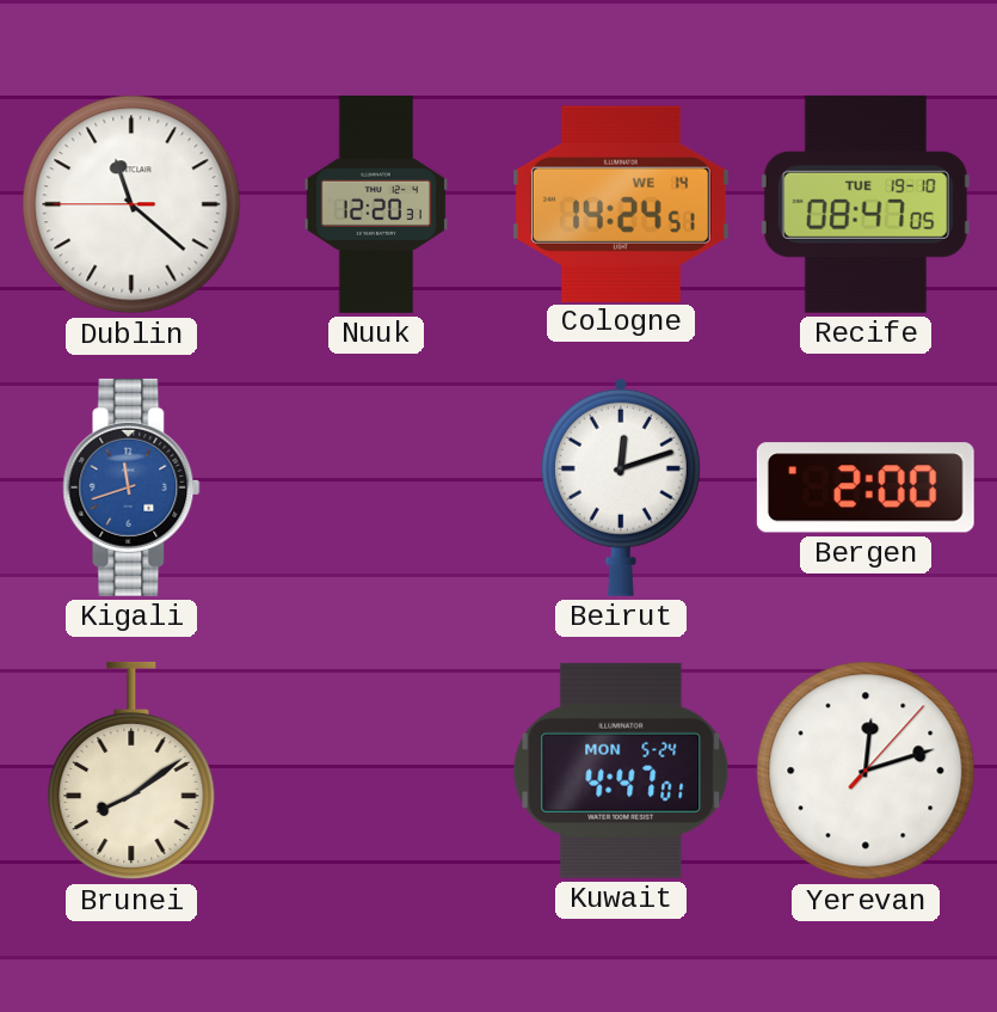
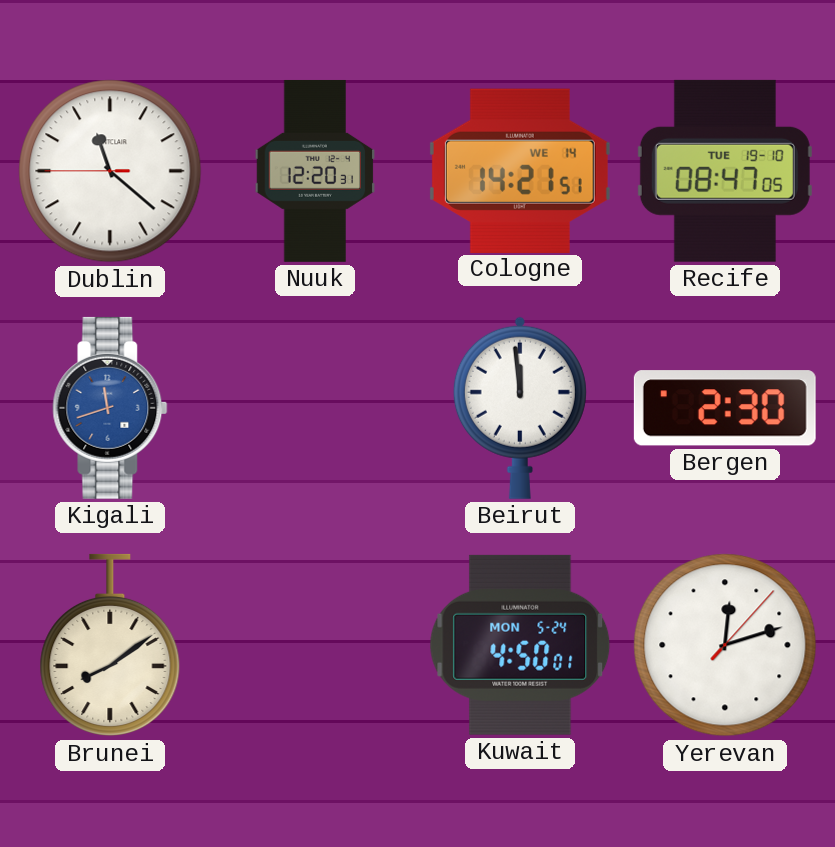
Cologne: 14:24 -> 14:21
Beirut: 12:12 -> 11:59
Bergen: 2:00 -> 2:30
Kuwait: 4:47 -> 4:50
